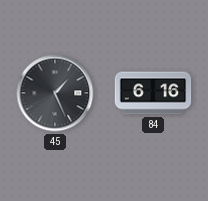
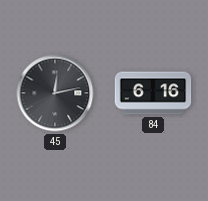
45: 1:26 -> 12:13
